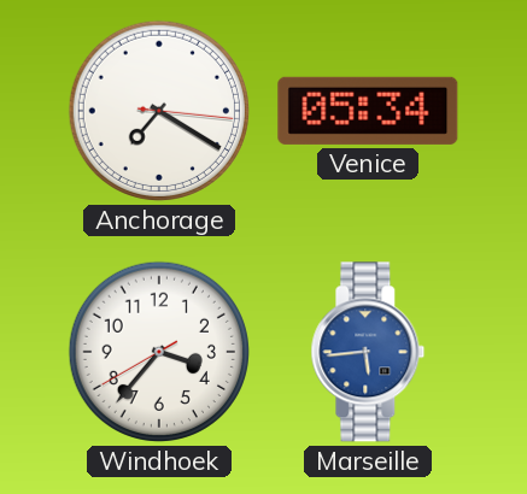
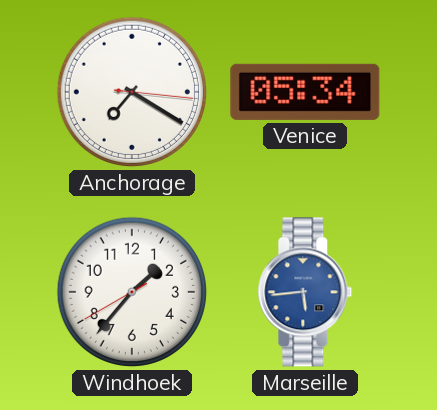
Windhoek: 3:36 -> 1:36
